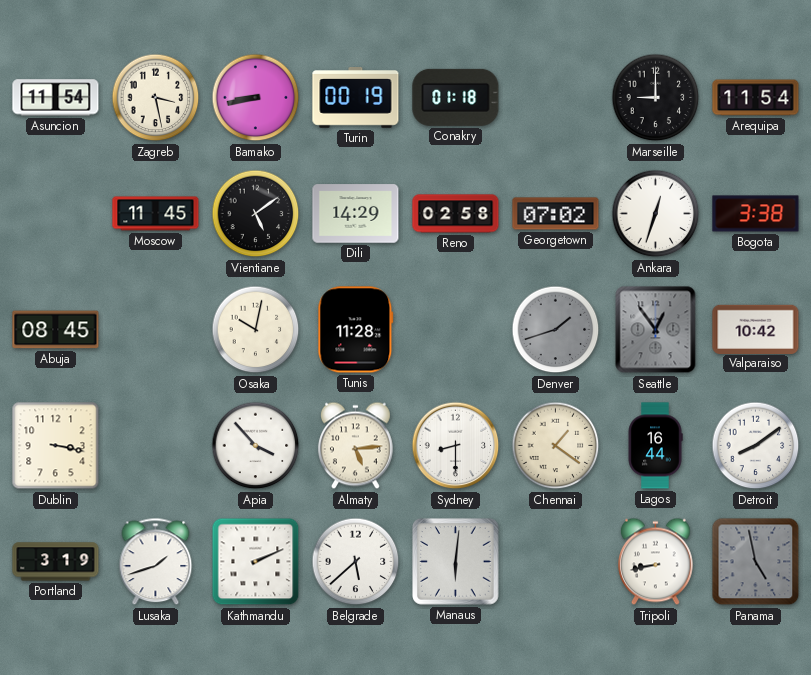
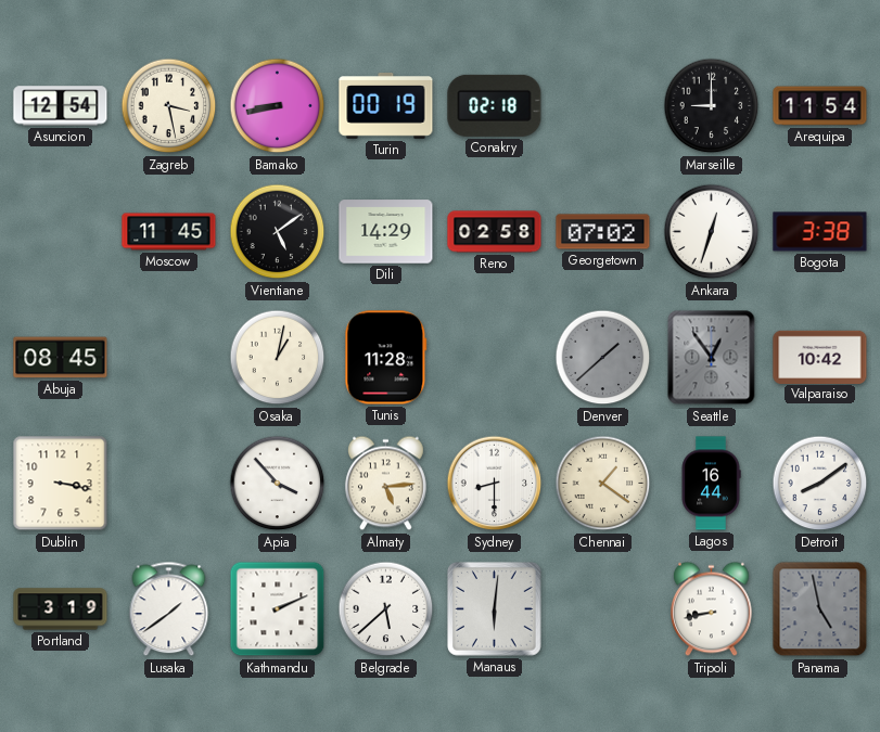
Asuncion: 11:54 -> 12:54
Conakry: 01:18 -> 02:18
Osaka: 10:02 -> 1:02
Denver: 1:42 -> 1:38
Lusaka: 1:42 -> 1:39
